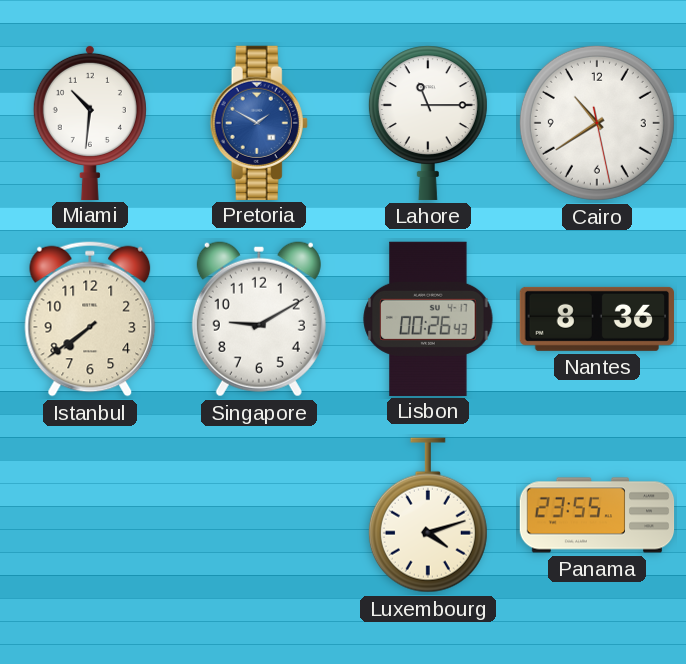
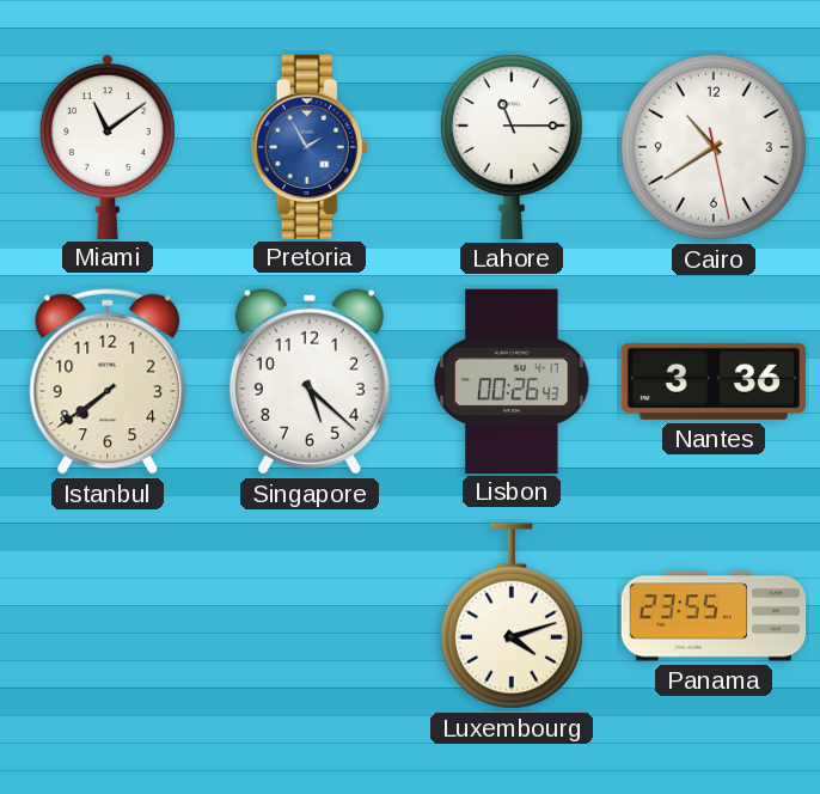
Miami: 10:31 -> 11:09
Pretoria: 1:50 -> 1:55
Singapore: 9:10 -> 5:22
Nantes: 8:36 -> 3:36
